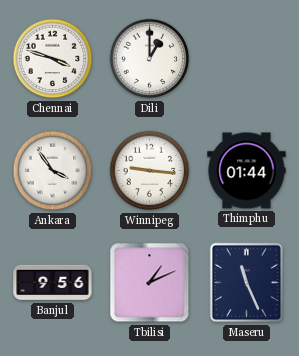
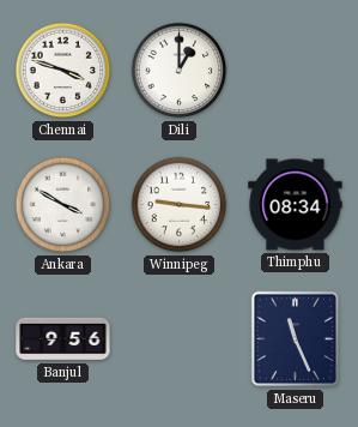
Ankara: 3:54 -> 3:50
Thimphu: 01:44 -> 08:34
Tbilisi: 1:11 -> none
